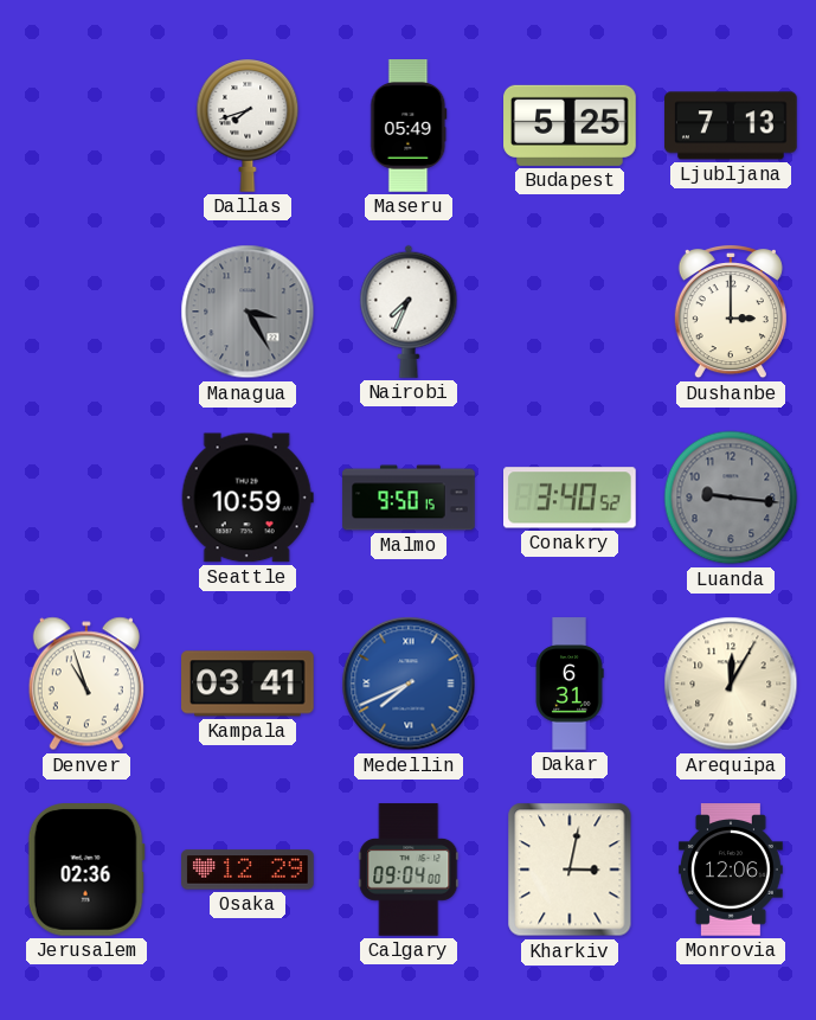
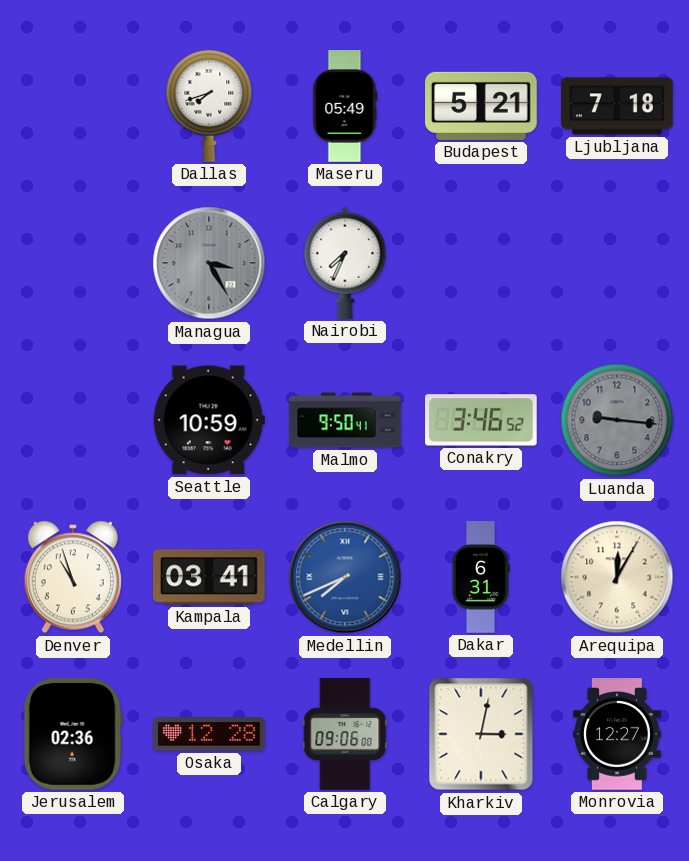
Budapest: 5:25 -> 5:21
Ljubljana: 7:13 -> 7:18
Dushanbe: 3:00 -> none
Malmo: 9:50:15 -> 9:50:41
Conakry: 3:40 -> 3:46
Osaka: 12:29 -> 12:28
Calgary: 09:04 -> 09:06
Monrovia: 12:06 -> 12:27
